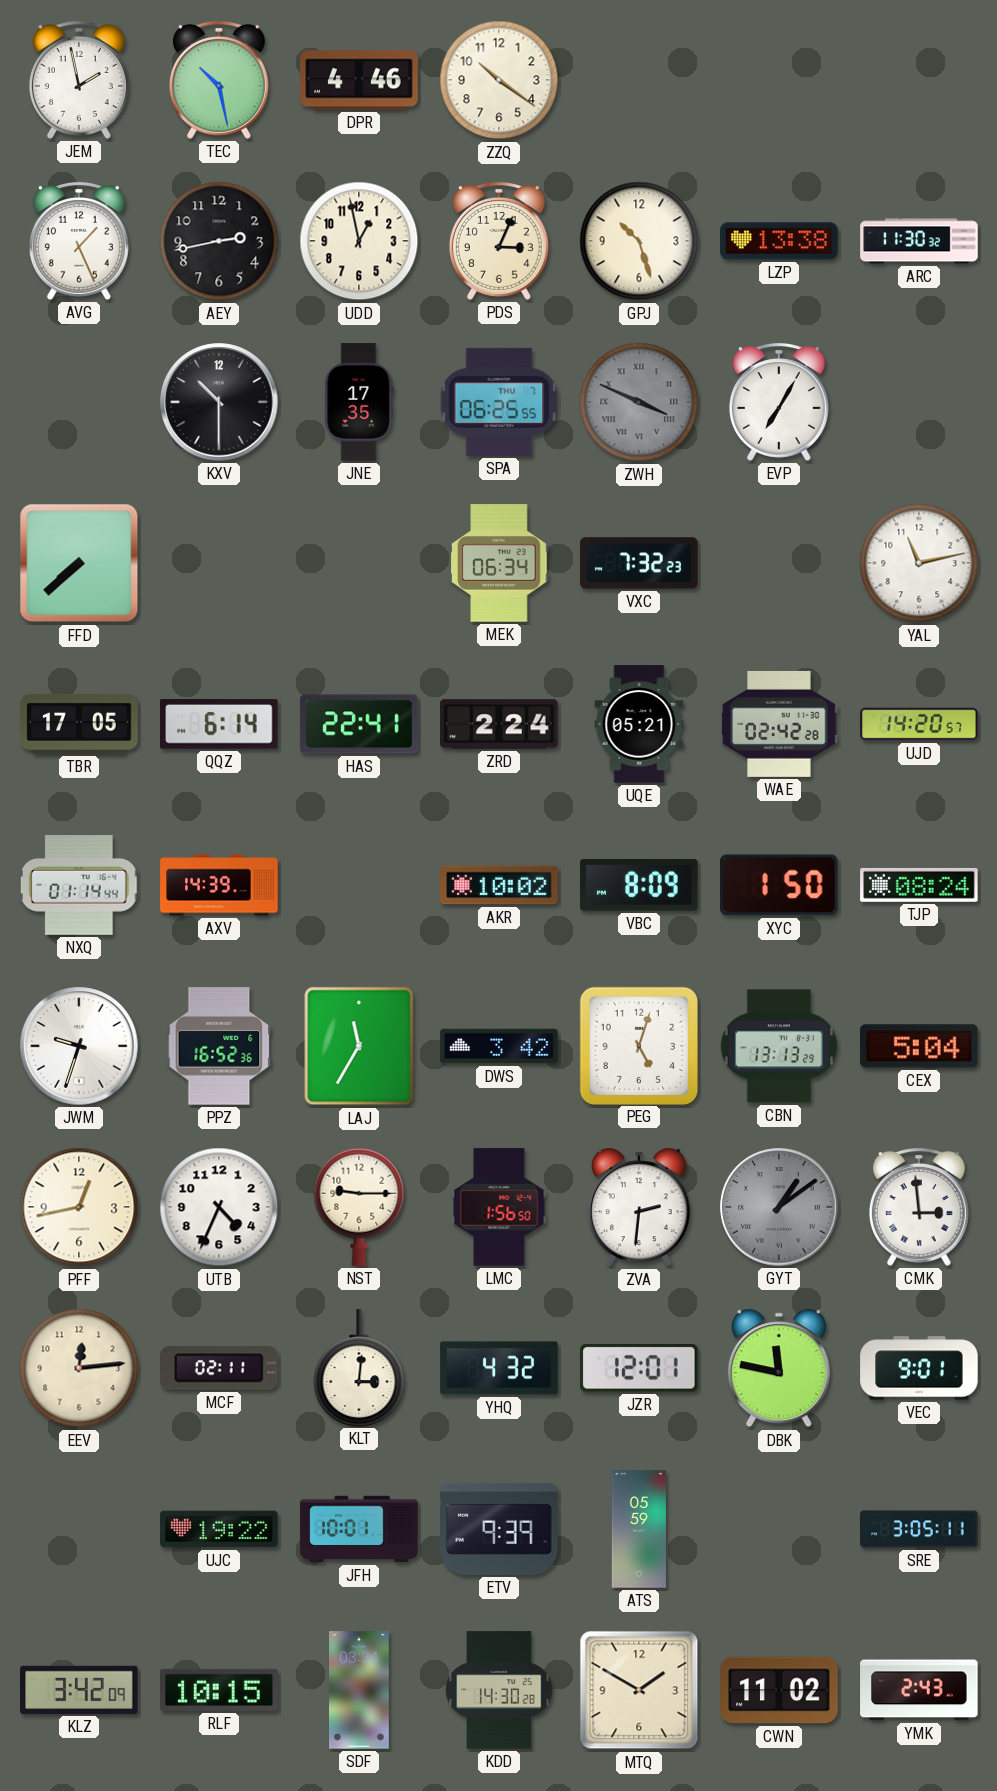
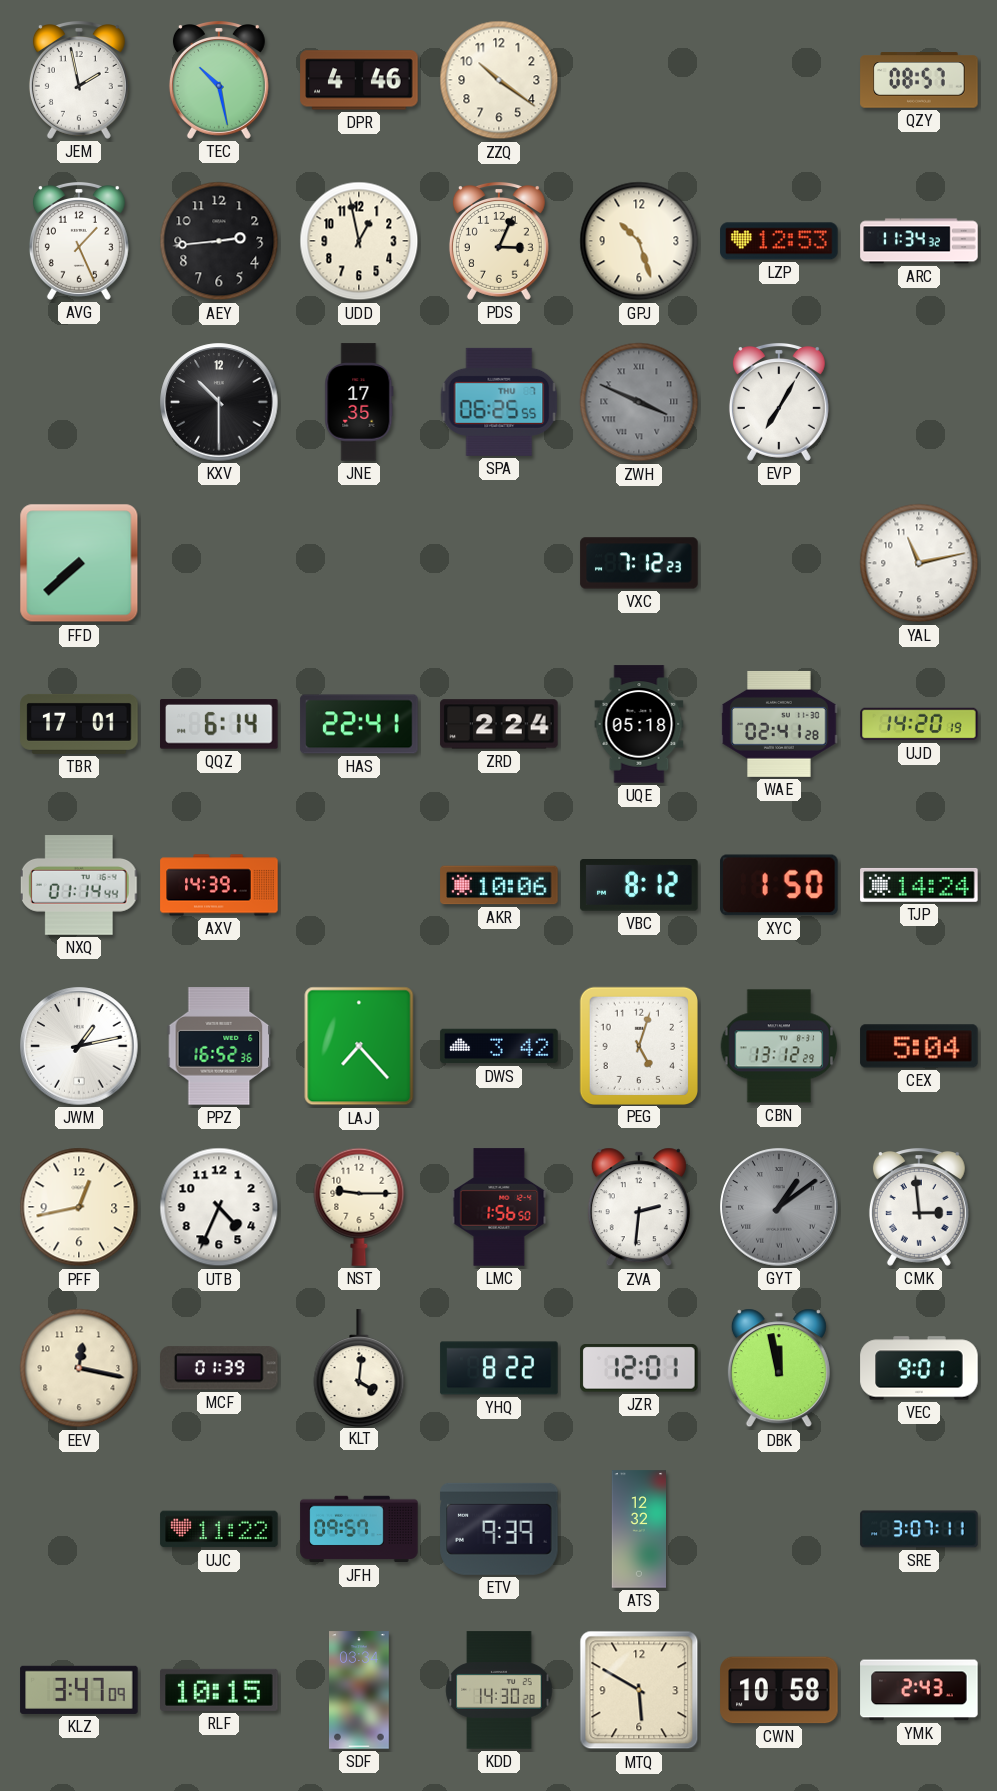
QZY: none -> 08:57
AEY: 2:43 -> 2:44
LZP: 13:38 -> 12:53
ARC: 11:30 -> 11:34
MEK: 06:34 -> none
VXC: 7:32 -> 7:12
TBR: 17:05 -> 17:01
UQE: 05:21 -> 05:18
WAE: 02:42 -> 02:41
UJD: 14:20:57 -> 14:20:19
AKR: 10:02 -> 10:06
VBC: 8:09 -> 8:12
TJP: 08:24 -> 14:24
JWM: 9:33 -> 1:13
LAJ: 11:35 -> 7:23
CBN: 13:13 -> 13:12
EEV: 12:14 -> 12:17
MCF: 02:11 -> 01:39
KLT: 3:01 -> 4:01
YHQ: 4:32 -> 8:22
DBK: 11:47 -> 11:58
UJC: 19:22 -> 11:22
JFH: 10:01 -> 09:57
ATS: 05:59 -> 12:32
SRE: 3:05 -> 3:07
KLZ: 3:42 -> 3:47
MTQ: 1:50 -> 5:50
CWN: 11:02 -> 10:58
